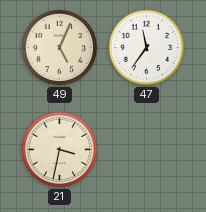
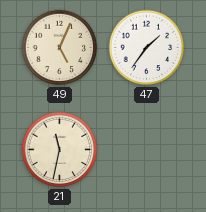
47: 11:36 -> 1:36
21: 3:32 -> 11:32
